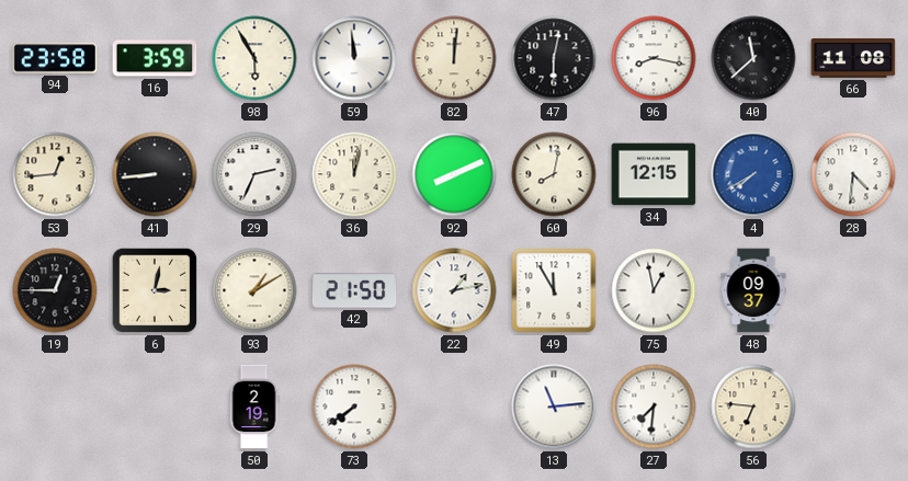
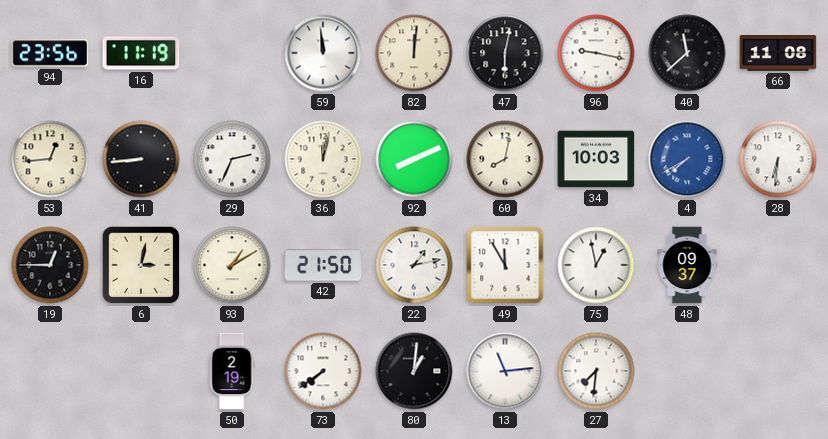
94: 23:58 -> 23:56
16: 3:59 -> 11:19
98: 5:55 -> none
96: 8:17 -> 9:17
34: 12:15 -> 10:03
28: 4:31 -> 6:31
80: none -> 1:01
56: 6:46 -> none
